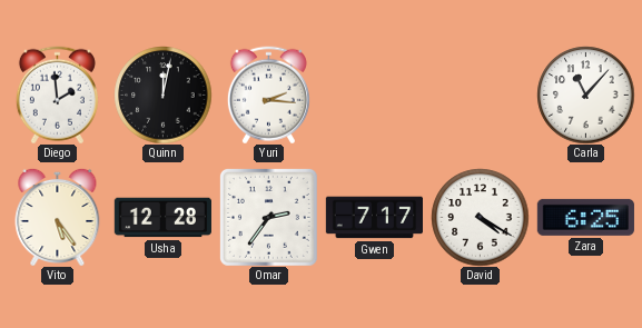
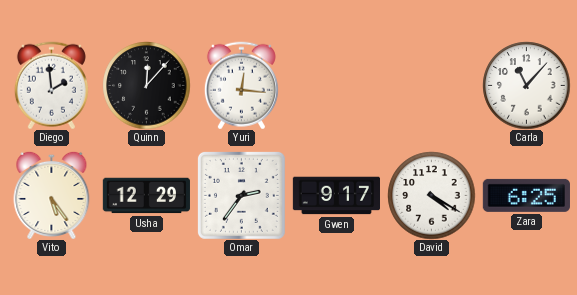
Quinn: 12:02 -> 12:07
Yuri: 2:16 -> 12:16
Usha: 12:28 -> 12:29
Gwen: 7:17 -> 9:17
